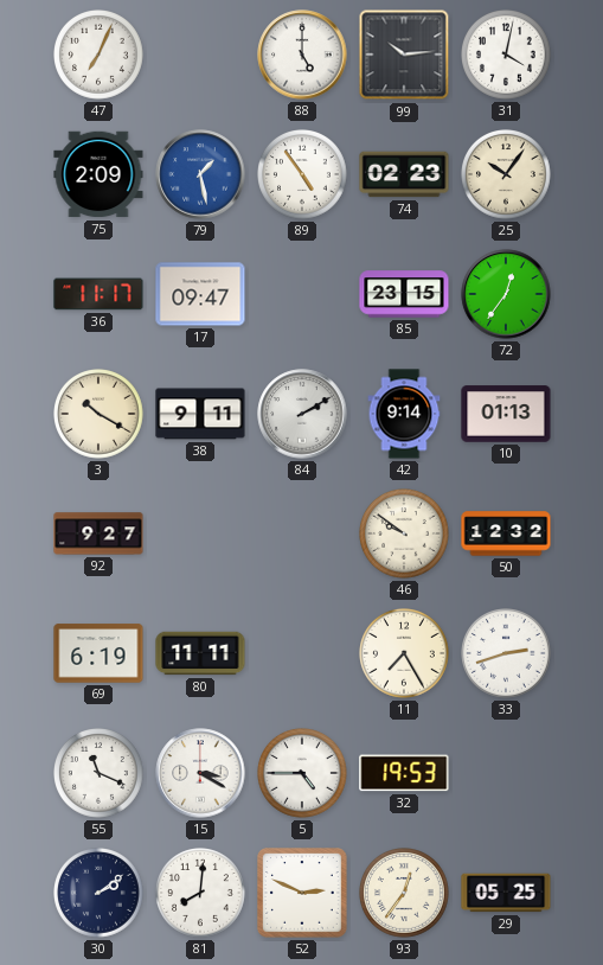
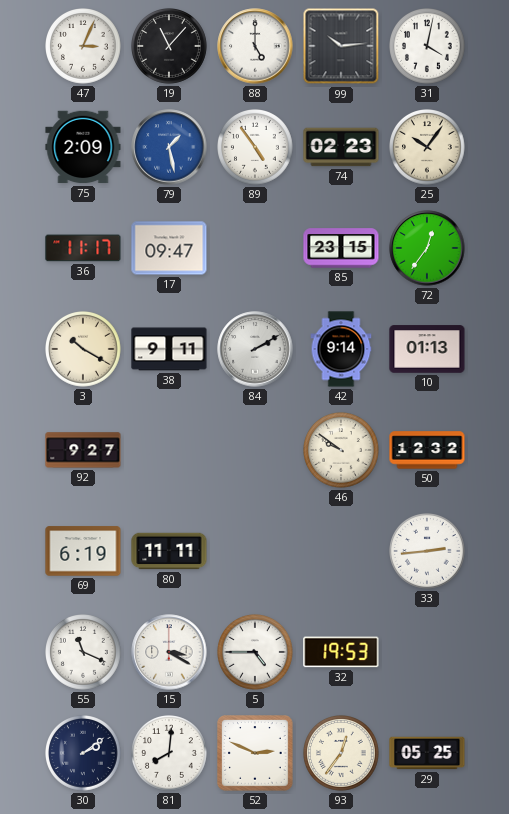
47: 7:04 -> 3:04
19: none -> 11:07
11: 7:25 -> none
33: 2:42 -> 2:44
